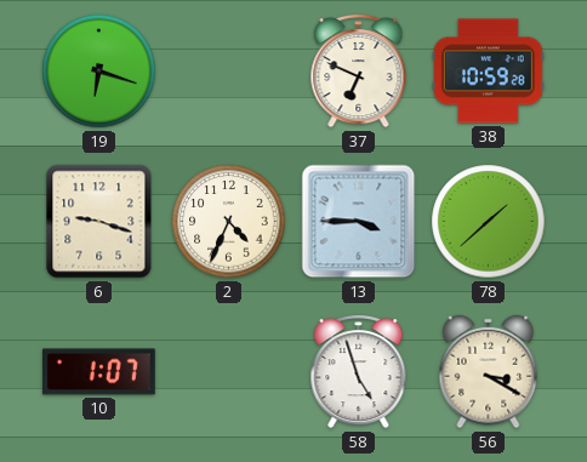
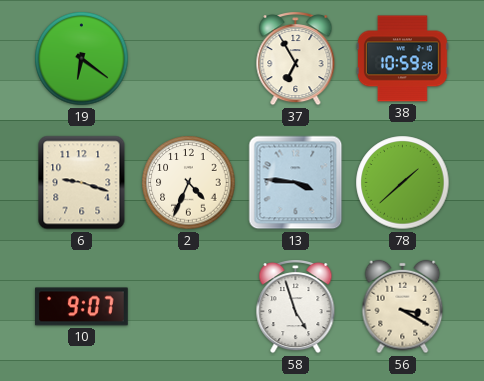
19: 6:18 -> 6:21
37: 6:49 -> 6:55
13: 3:45 -> 3:46
10: 1:07 -> 9:07
